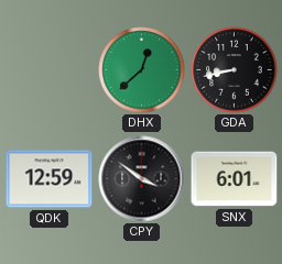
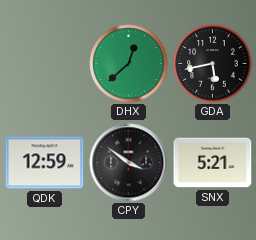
GDA: 8:43 -> 5:43
SNX: 6:01 -> 5:21
